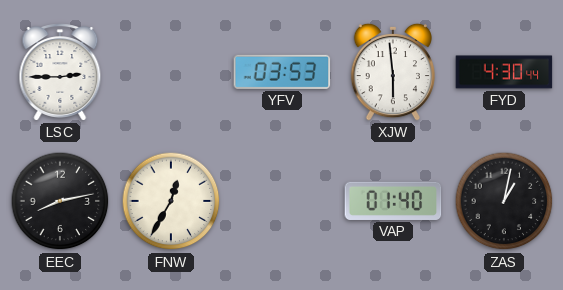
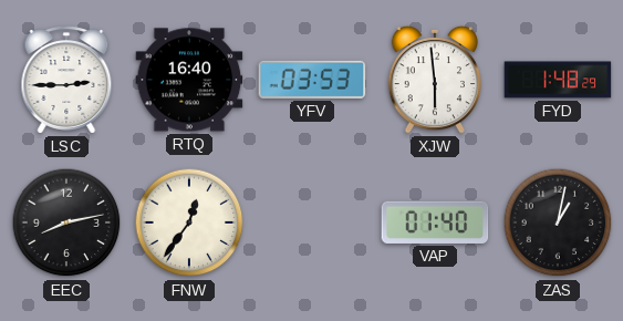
RTQ: none -> 16:40
FYD: 4:30 -> 1:48
FNW: 12:35 -> 12:36
